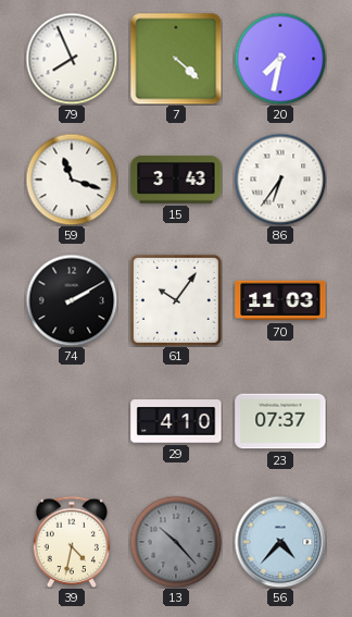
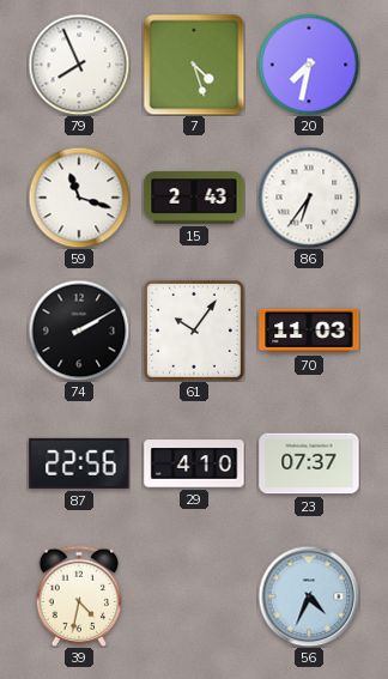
7: 4:22 -> 4:27
15: 3:43 -> 2:43
87: none -> 22:56
13: 10:23 -> none
56: 4:37 -> 4:34
